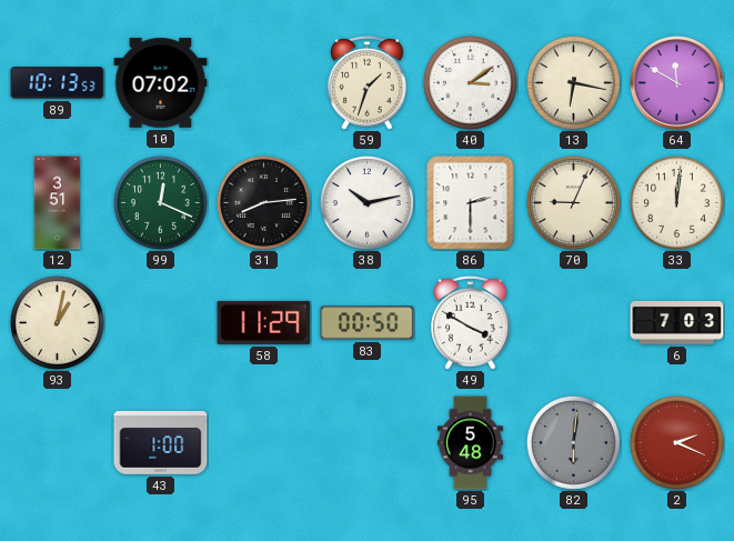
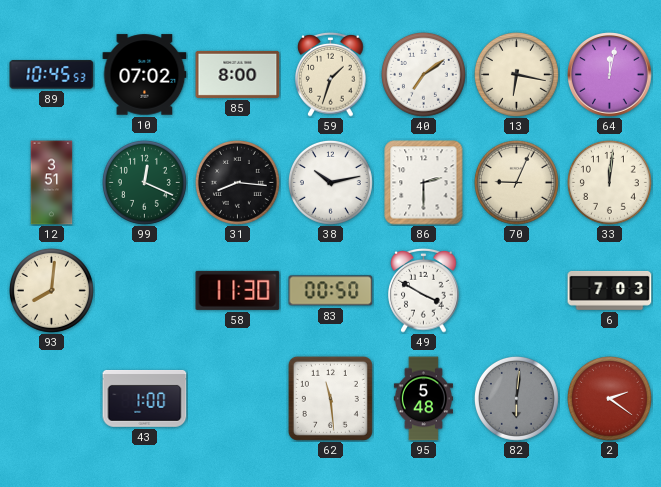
89: 10:13 -> 10:45
85: none -> 8:00
40: 3:09 -> 7:09
64: 11:50 -> 12:02
31: 8:14 -> 8:16
93: 1:02 -> 8:01
58: 11:29 -> 11:30
62: none -> 11:29
2: 2:19 -> 2:21
